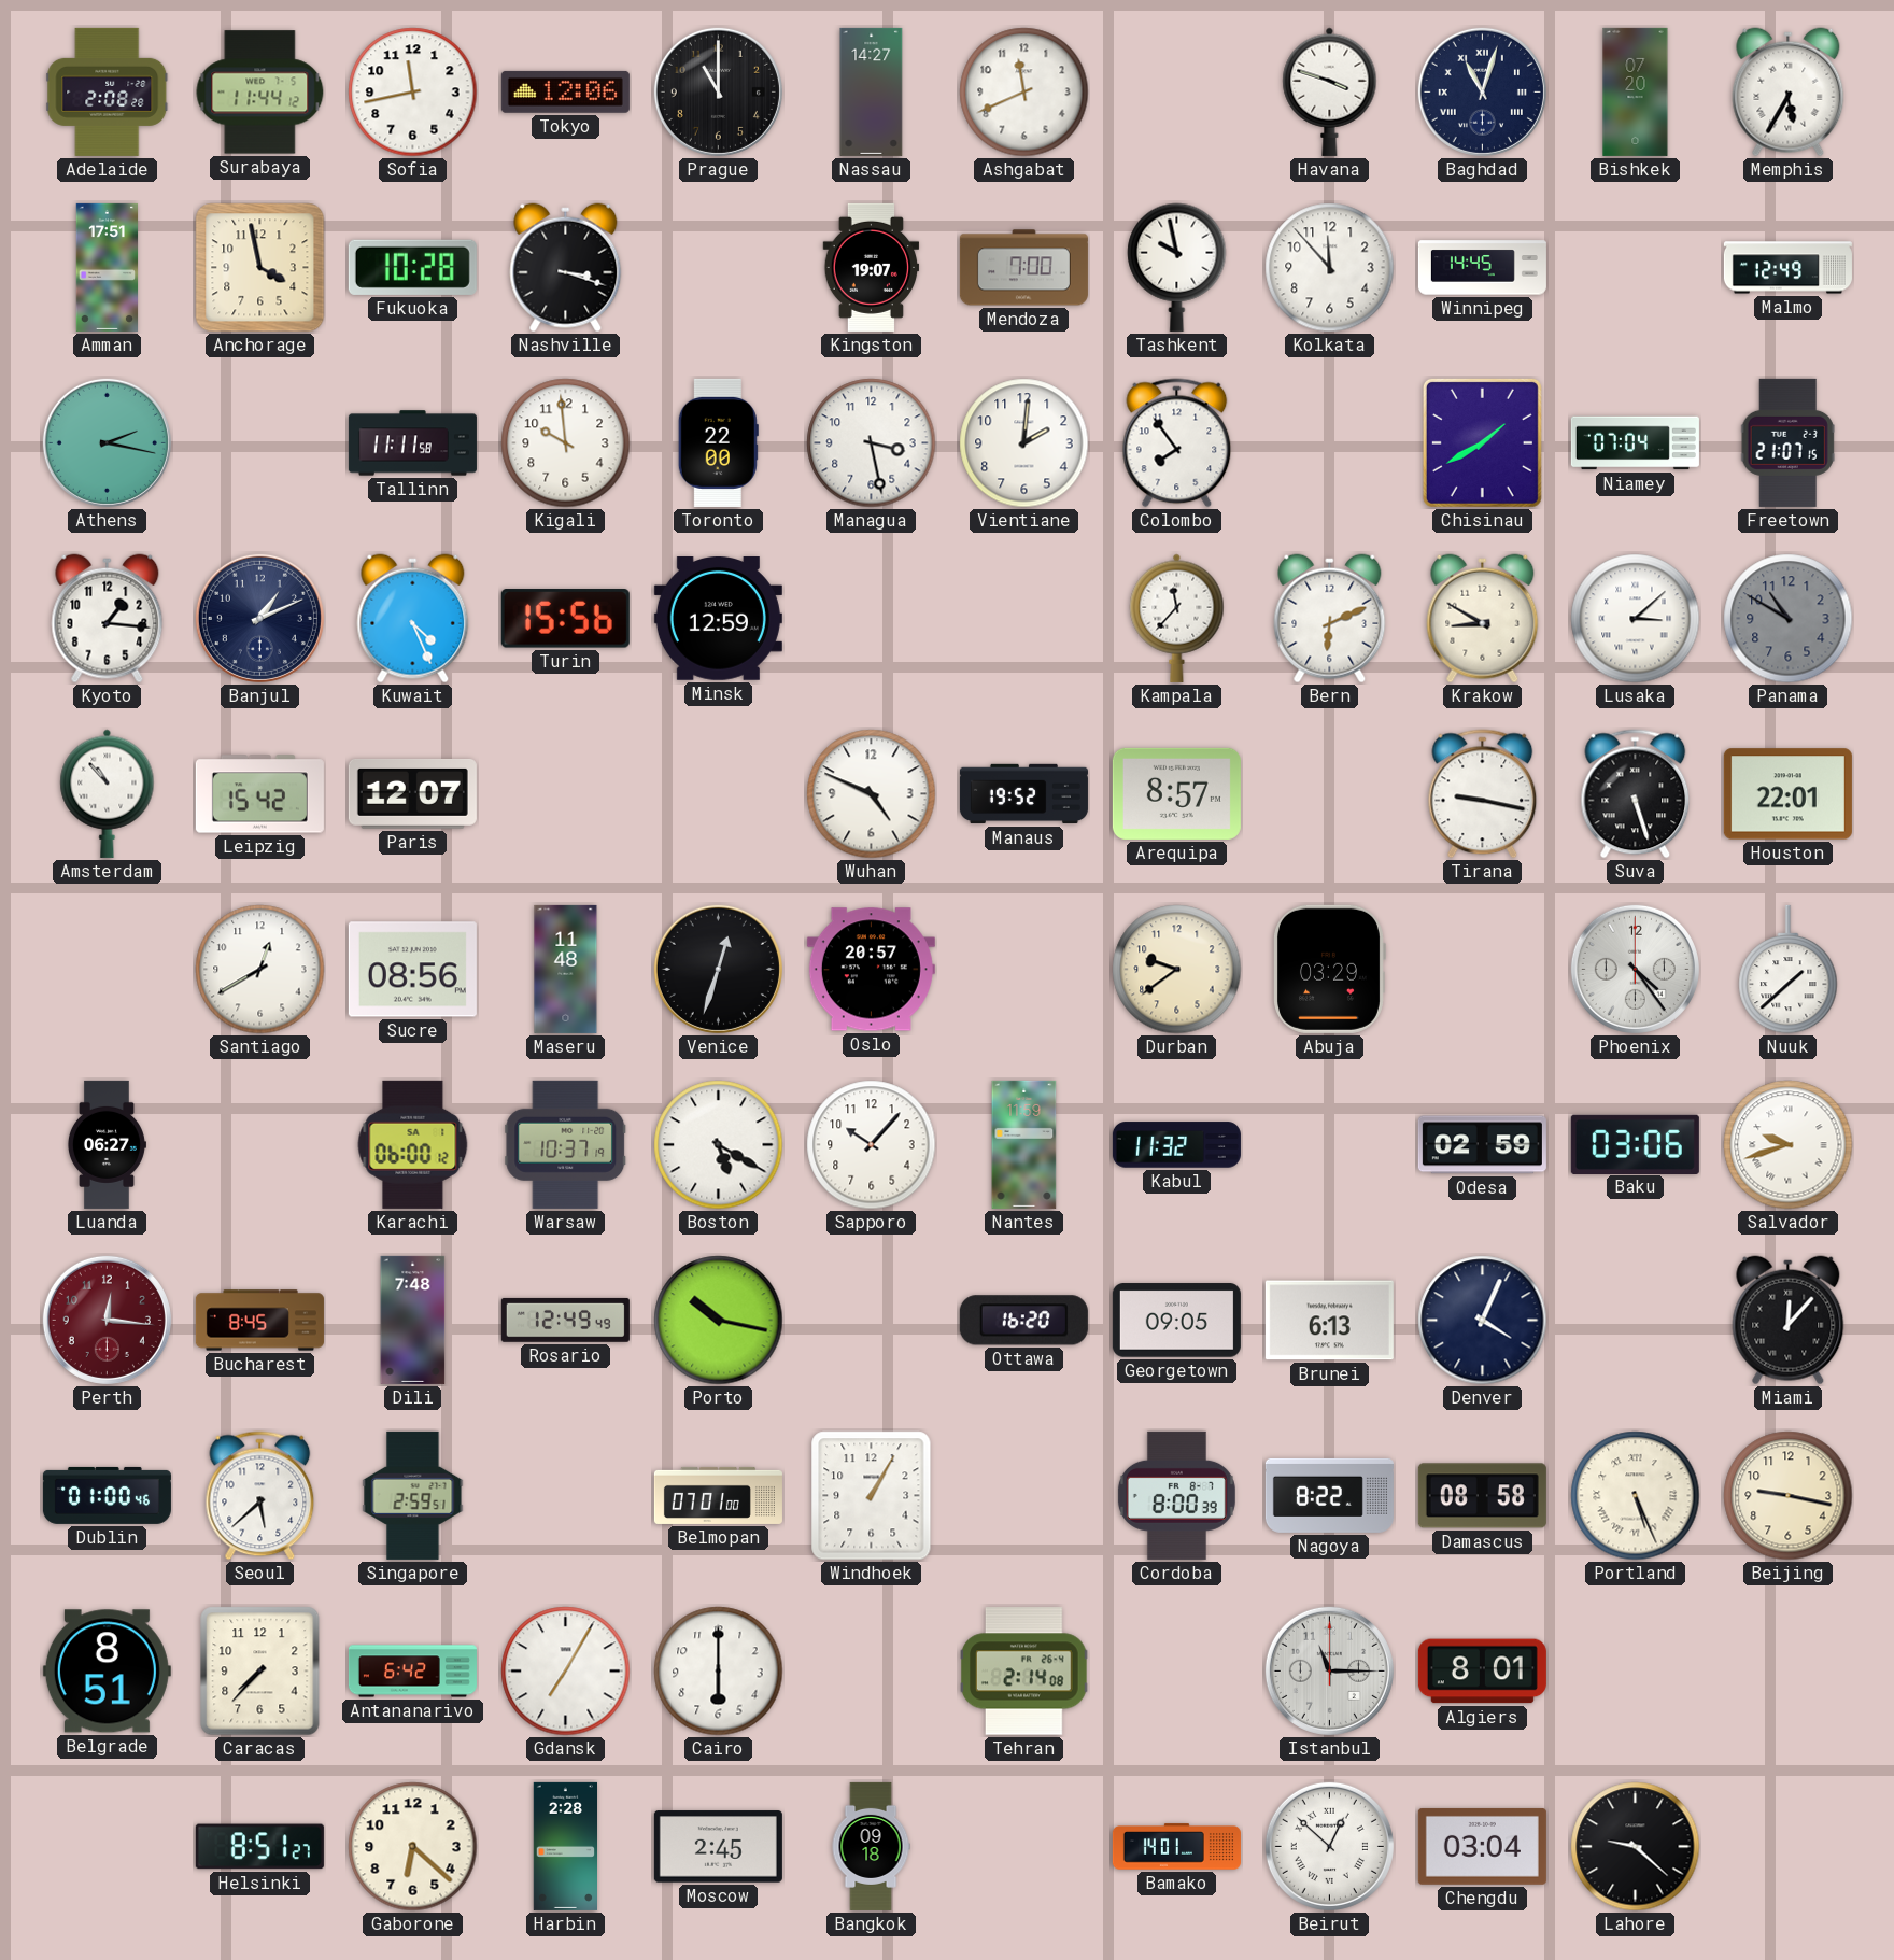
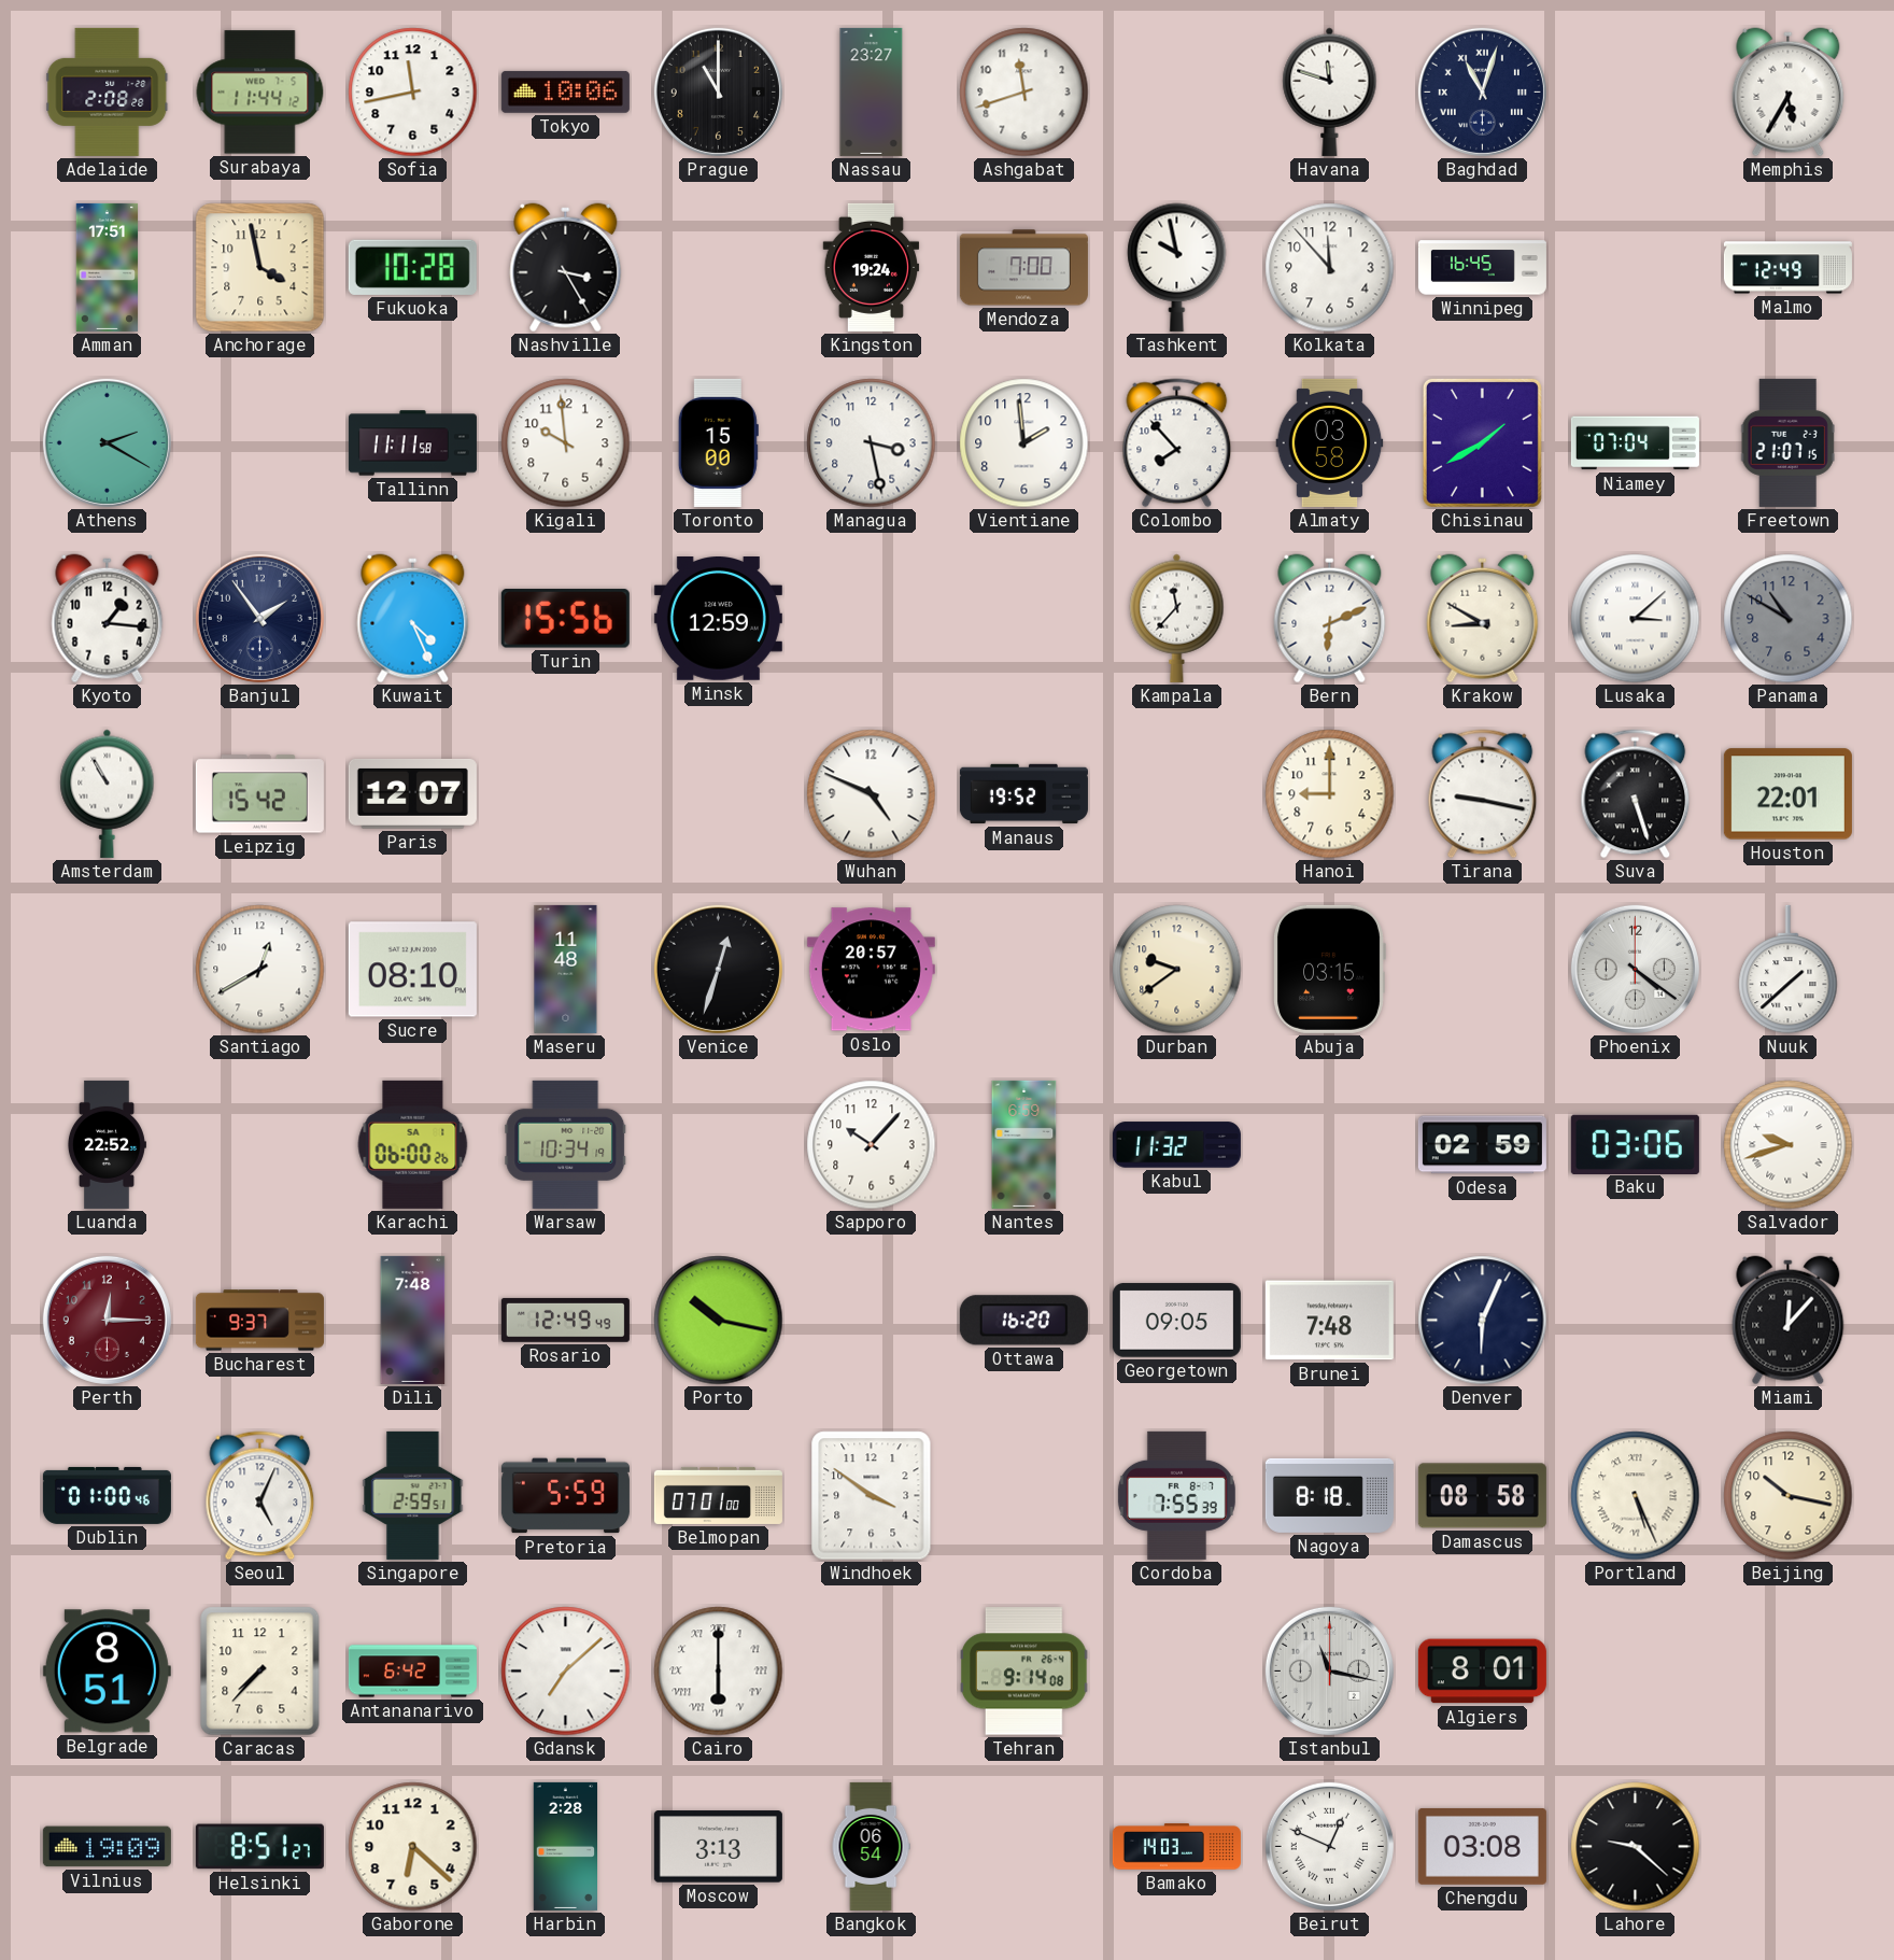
Tokyo: 12:06 -> 10:06
Nassau: 14:27 -> 23:27
Ashgabat: 11:41 -> 11:42
Havana: 3:48 -> 11:48
Bishkek: 07:20 -> none
Nashville: 3:18 -> 3:25
Kingston: 19:07 -> 19:24
Winnipeg: 14:45 -> 16:45
Athens: 2:17 -> 2:20
Toronto: 22:00 -> 15:00
Vientiane: 2:01 -> 1:59
Colombo: 7:54 -> 7:53
Almaty: none -> 03:58
Banjul: 1:11 -> 1:54
Amsterdam: 10:53 -> 10:55
Arequipa: 8:57 -> none
Hanoi: none -> 9:00
Sucre: 08:56 -> 08:10
Abuja: 03:29 -> 03:15
Phoenix: 4:24 -> 4:21
Luanda: 06:27 -> 22:52
Karachi: 06:00:12 -> 06:00:26
Warsaw: 10:37 -> 10:34
Boston: 5:20 -> none
Nantes: 11:59 -> 6:59
Perth: 12:16 -> 12:15
Bucharest: 8:45 -> 9:37
Brunei: 6:13 -> 7:48
Denver: 4:04 -> 6:04
Seoul: 5:38 -> 5:04
Pretoria: none -> 5:59
Windhoek: 1:05 -> 3:51
Cordoba: 8:00 -> 7:55
Nagoya: 8:22 -> 8:18
Beijing: 9:17 -> 10:17
Gdansk: 7:05 -> 7:08
Cairo numerals: Arabic -> Roman
Tehran: 2:14 -> 9:14
Istanbul: 11:15 -> 11:17
Vilnius: none -> 19:09
Moscow: 2:45 -> 3:13
Bangkok: 09:18 -> 06:54
Bamako: 14:01 -> 14:03
Beirut: 12:52 -> 12:49
Chengdu: 03:04 -> 03:08
